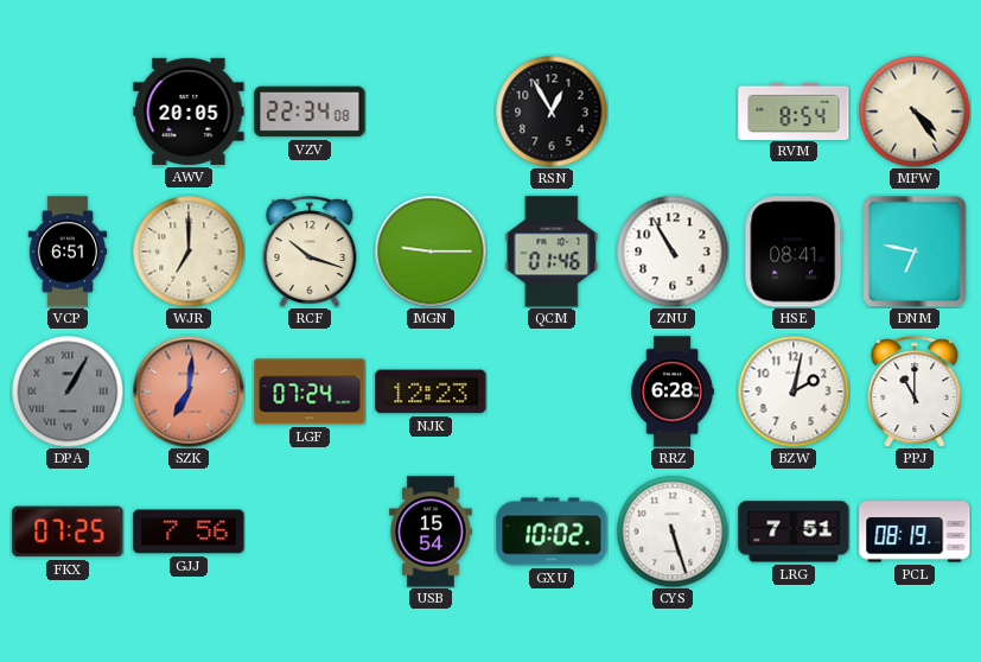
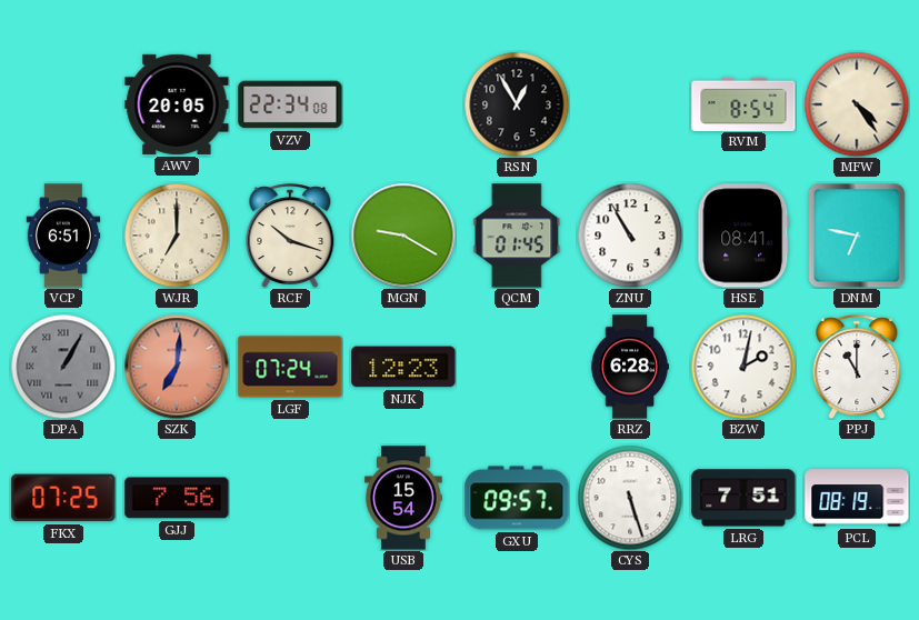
MGN: 9:15 -> 9:20
QCM: 01:46 -> 01:45
GXU: 10:02 -> 09:57
